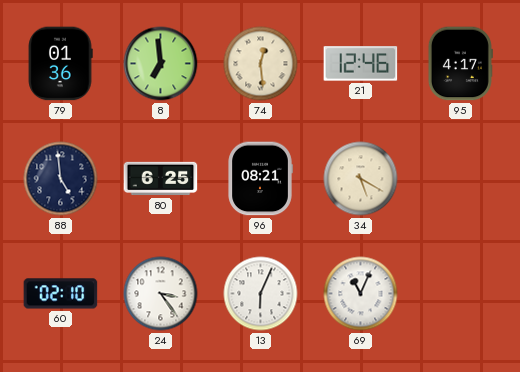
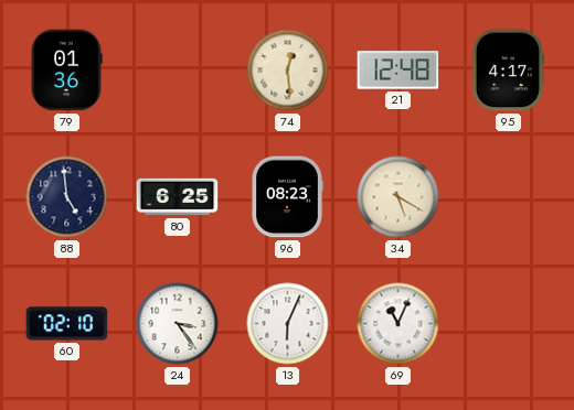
8: 6:59 -> none
21: 12:46 -> 12:48
96: 08:21 -> 08:23
